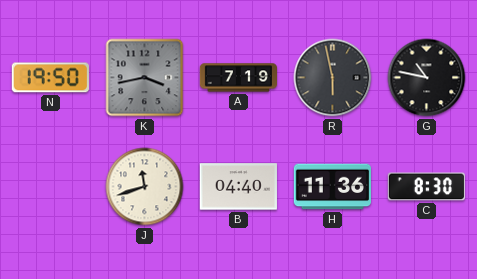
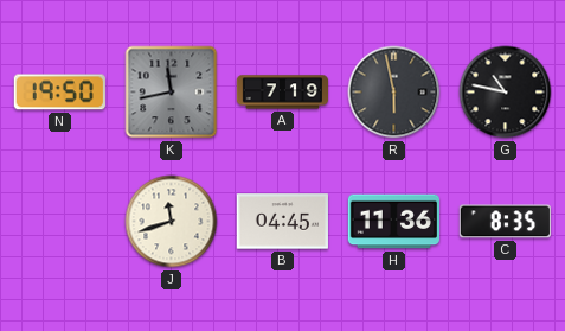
K: 3:43 -> 11:43
B: 04:40 -> 04:45
C: 8:30 -> 8:35
